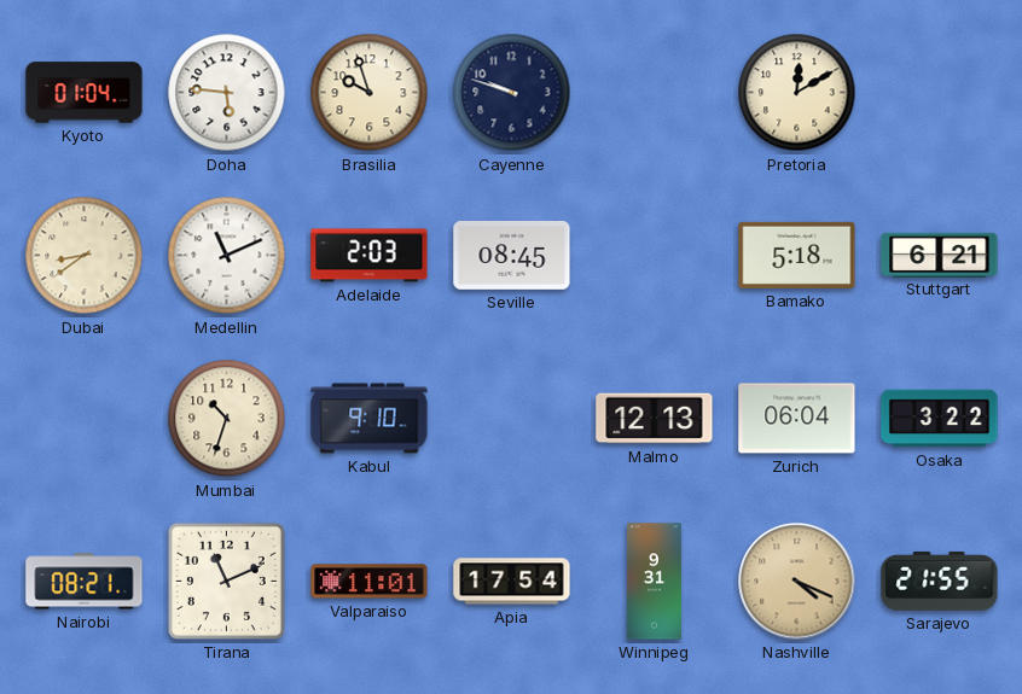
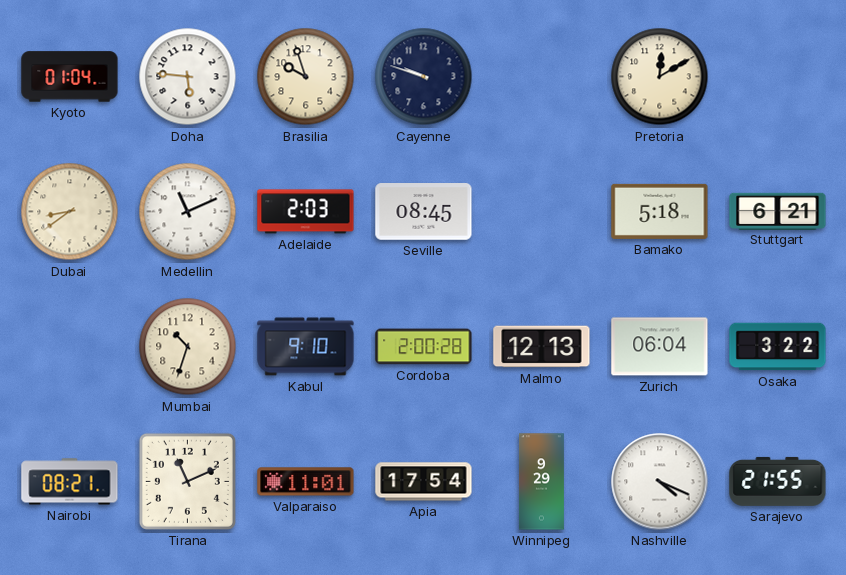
Cordoba: none -> 2:00
Winnipeg: 9:31 -> 9:29
Nashville dial: champagne -> white
